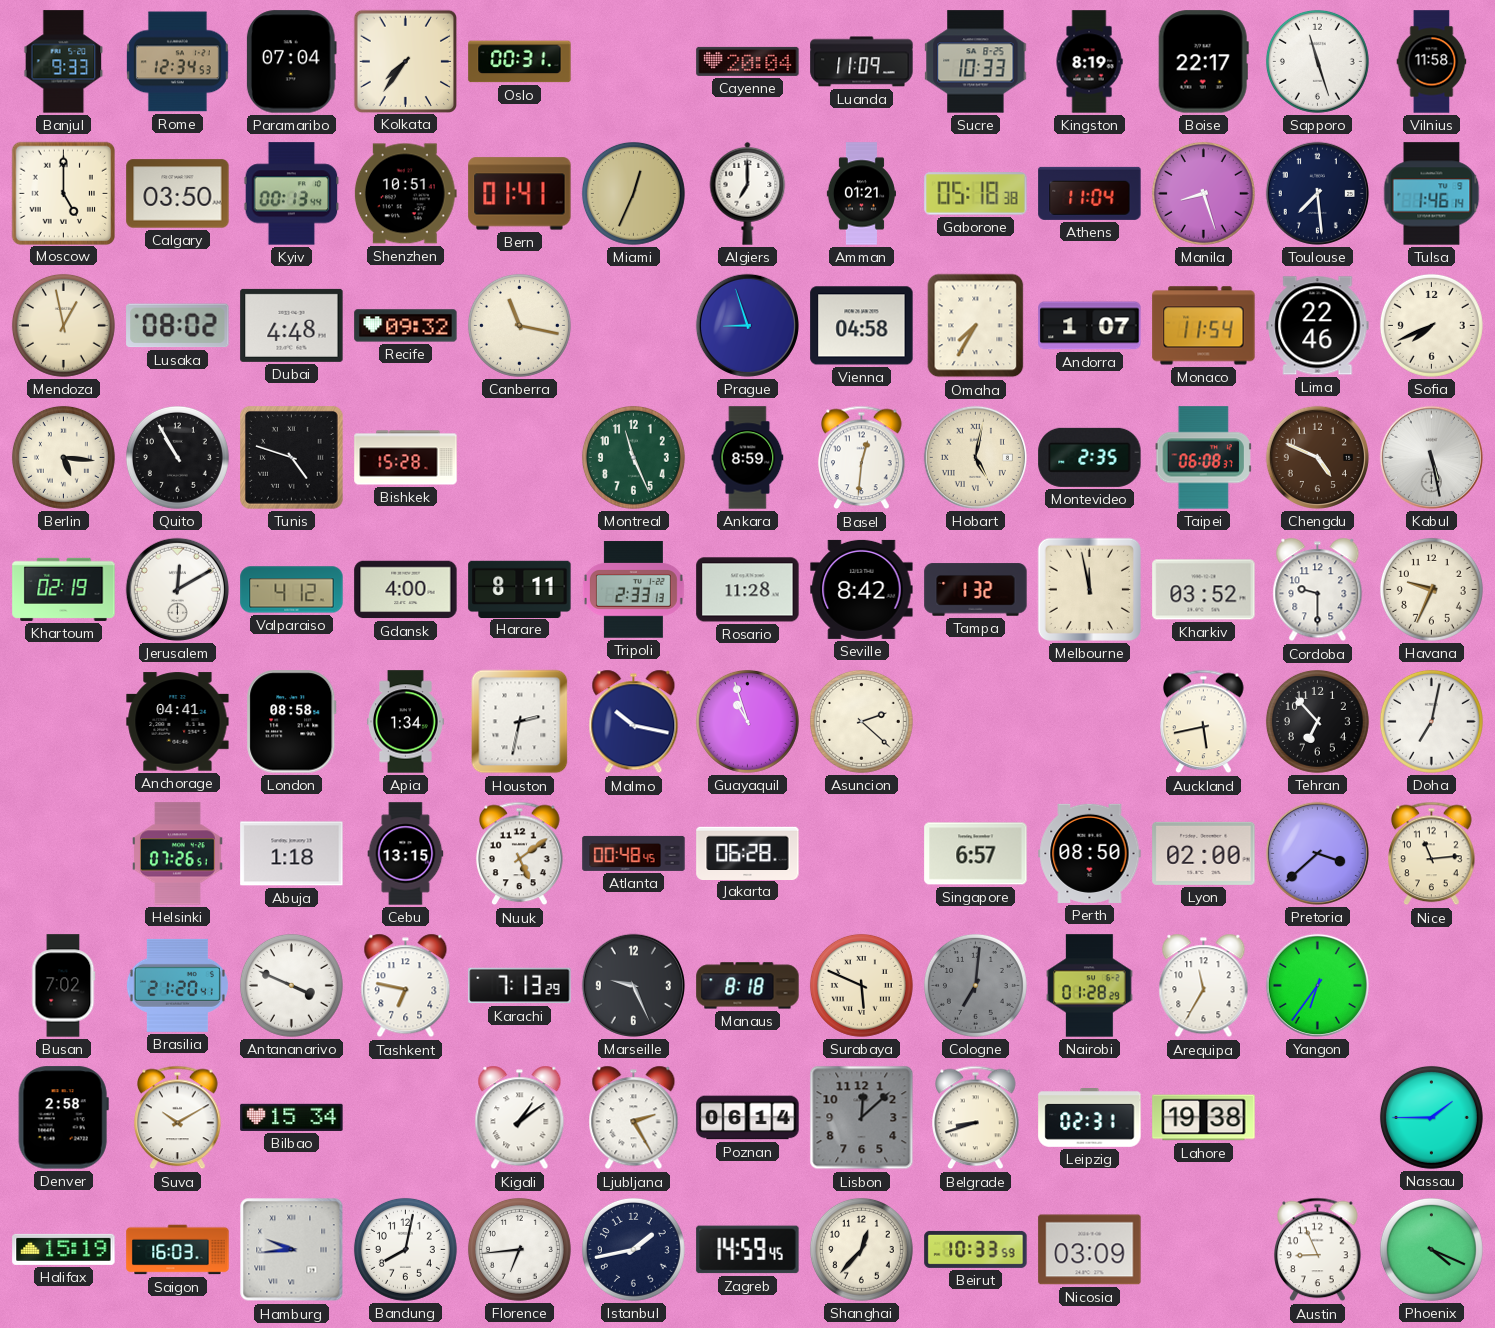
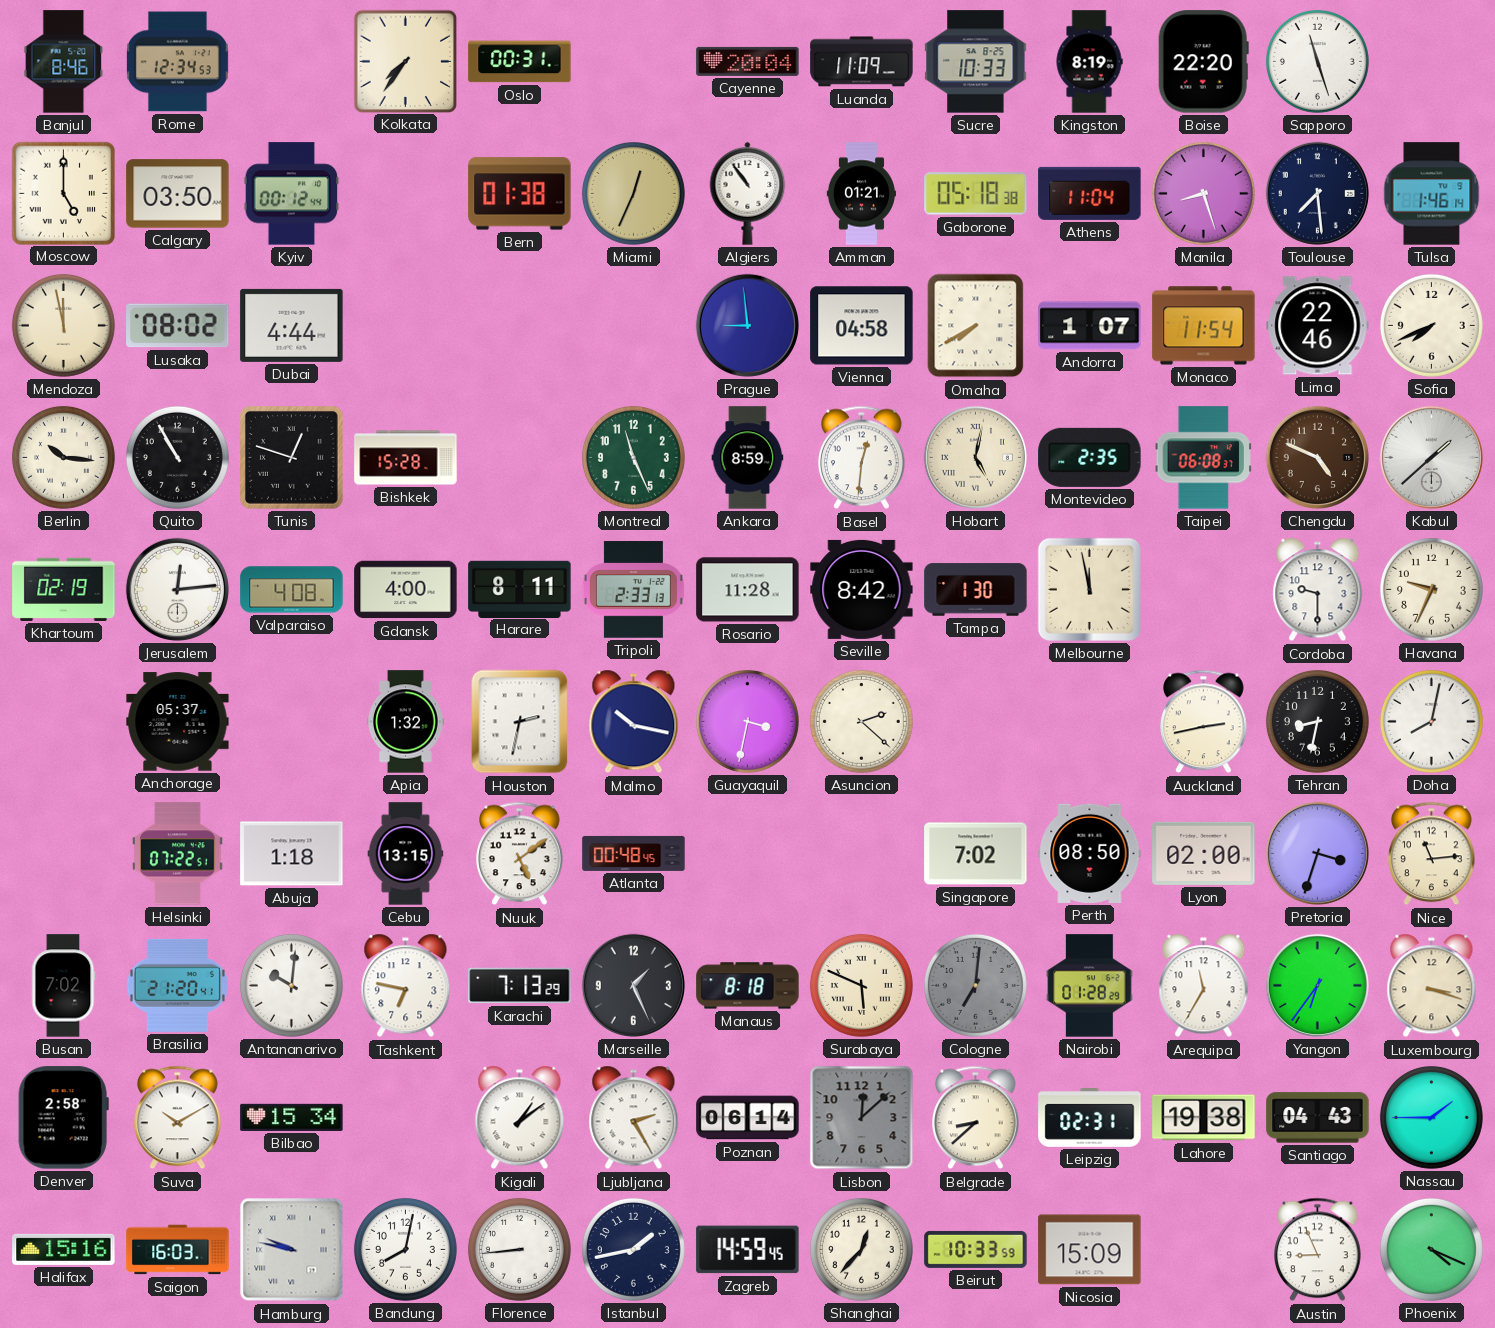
Banjul: 9:33 -> 8:46
Paramaribo: 07:04 -> none
Boise: 22:17 -> 22:20
Vilnius: 11:58 -> none
Kyiv: 00:13 -> 00:12
Shenzhen: 10:51 -> none
Bern: 01:41 -> 01:38
Algiers: 7:00 -> 10:54
Mendoza: 12:58 -> 11:58
Dubai: 4:48 -> 4:44
Recife: 09:32 -> none
Canberra: 11:17 -> none
Prague: 8:57 -> 8:59
Omaha: 7:35 -> 7:40
Berlin: 5:16 -> 10:16
Tunis: 4:48 -> 12:48
Kabul: 5:28 -> 1:38
Jerusalem: 12:10 -> 12:14
Valparaiso: 4:12 -> 4:08
Tampa: 1:32 -> 1:30
Kharkiv: 03:52 -> none
Anchorage: 04:41 -> 05:37
London: 08:58 -> none
Apia: 1:34 -> 1:32
Guayaquil: 10:57 -> 3:32
Auckland: 5:43 -> 2:43
Tehran: 6:53 -> 8:32
Doha: 7:02 -> 8:02
Helsinki: 07:26 -> 07:22
Jakarta: 06:28 -> none
Singapore: 6:57 -> 7:02
Pretoria: 3:38 -> 3:33
Antananarivo: 3:49 -> 10:01
Marseille: 9:26 -> 1:26
Luxembourg: none -> 3:18
Belgrade: 8:42 -> 8:38
Santiago: none -> 04:43
Halifax: 15:19 -> 15:16
Hamburg: 9:44 -> 9:47
Florence: 6:44 -> 8:44
Nicosia: 03:09 -> 15:09
